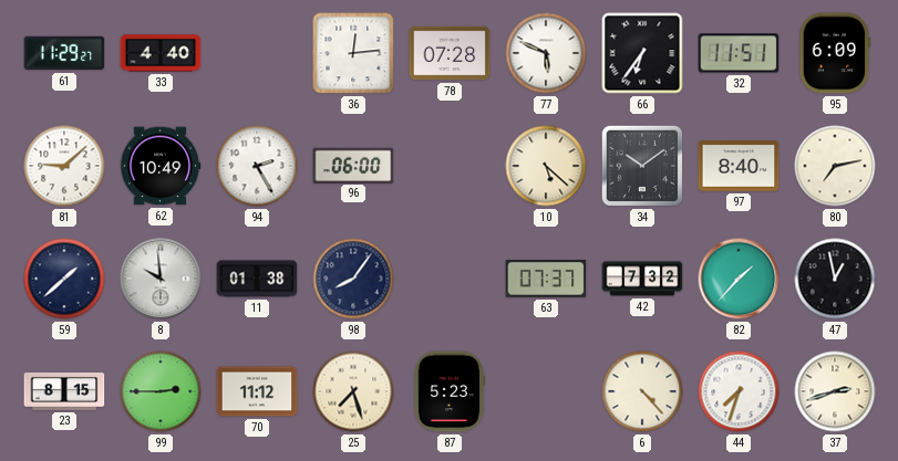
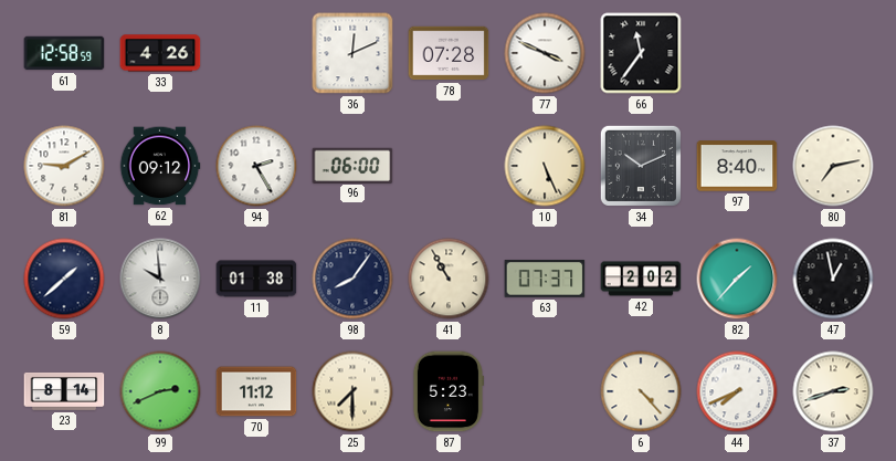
61: 11:29 -> 12:58
33: 4:40 -> 4:26
36: 12:14 -> 12:11
77: 5:49 -> 3:49
66: 6:36 -> 11:36
32: 11:51 -> none
95: 6:09 -> none
81: 9:08 -> 9:10
62: 10:49 -> 09:12
10: 5:22 -> 5:26
34: 10:09 -> 10:11
41: none -> 10:55
42: 7:32 -> 2:02
23: 8:15 -> 8:14
99: 2:45 -> 2:41
25: 7:27 -> 7:30
44: 7:33 -> 7:41
